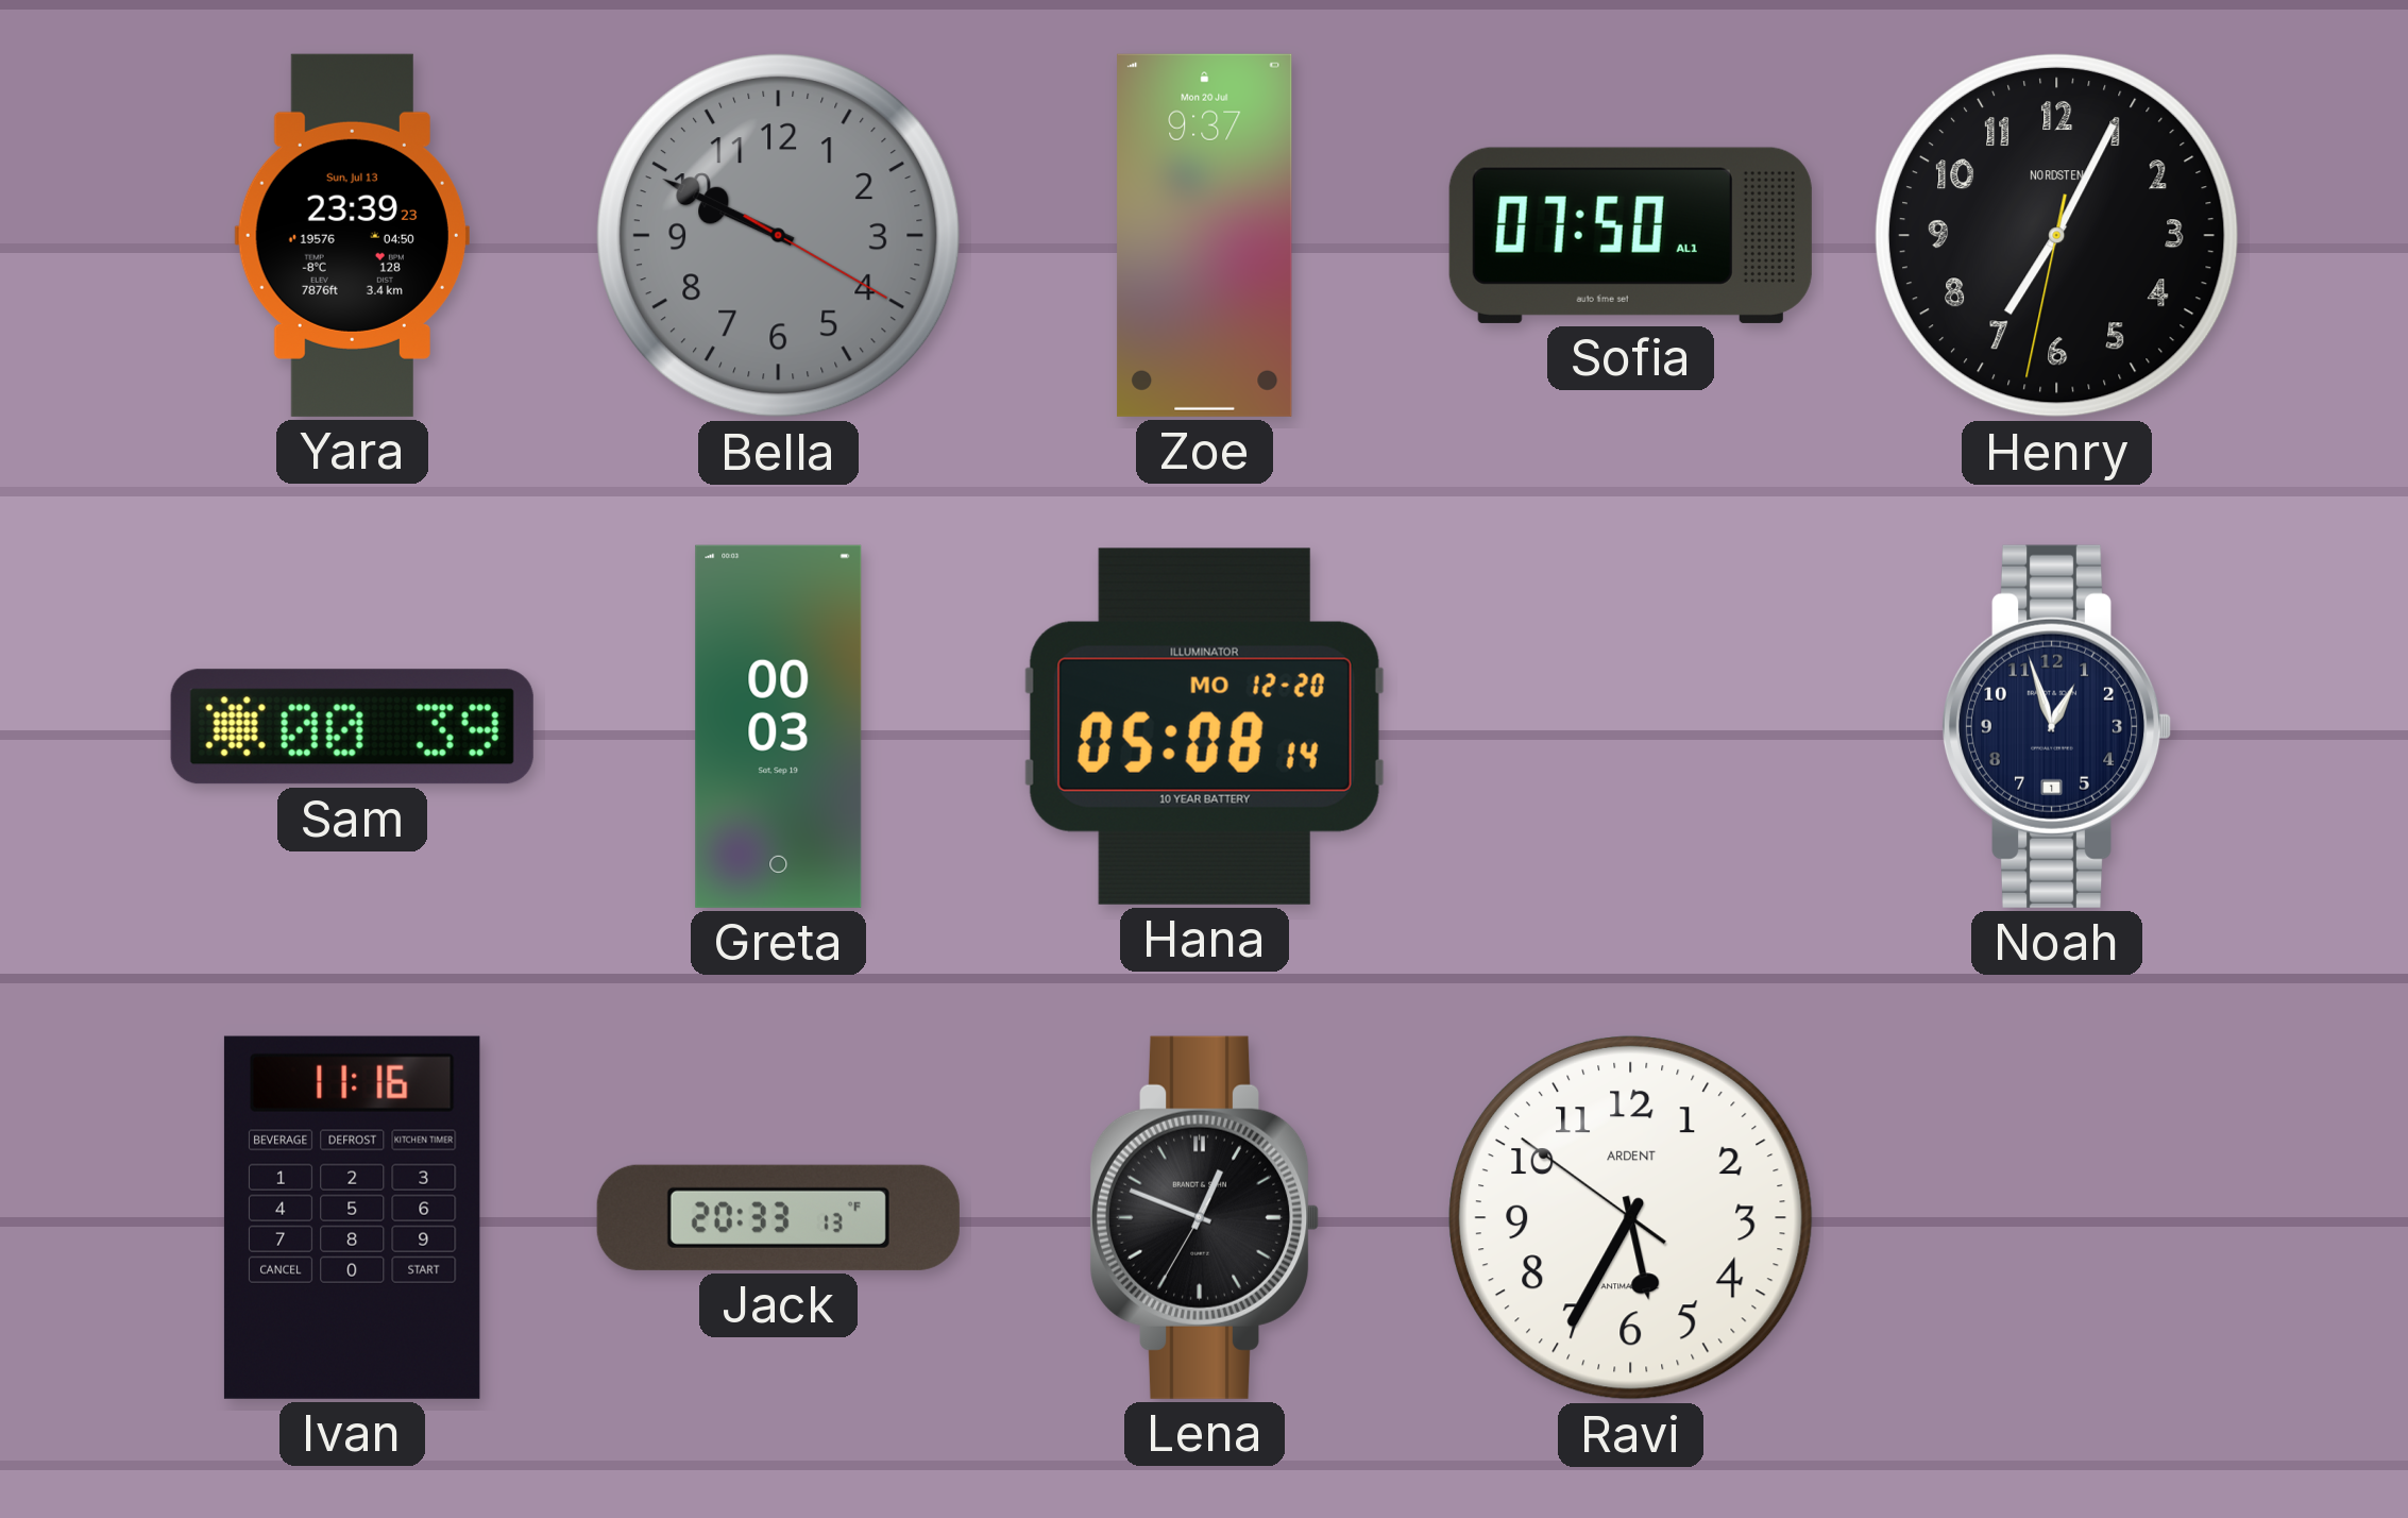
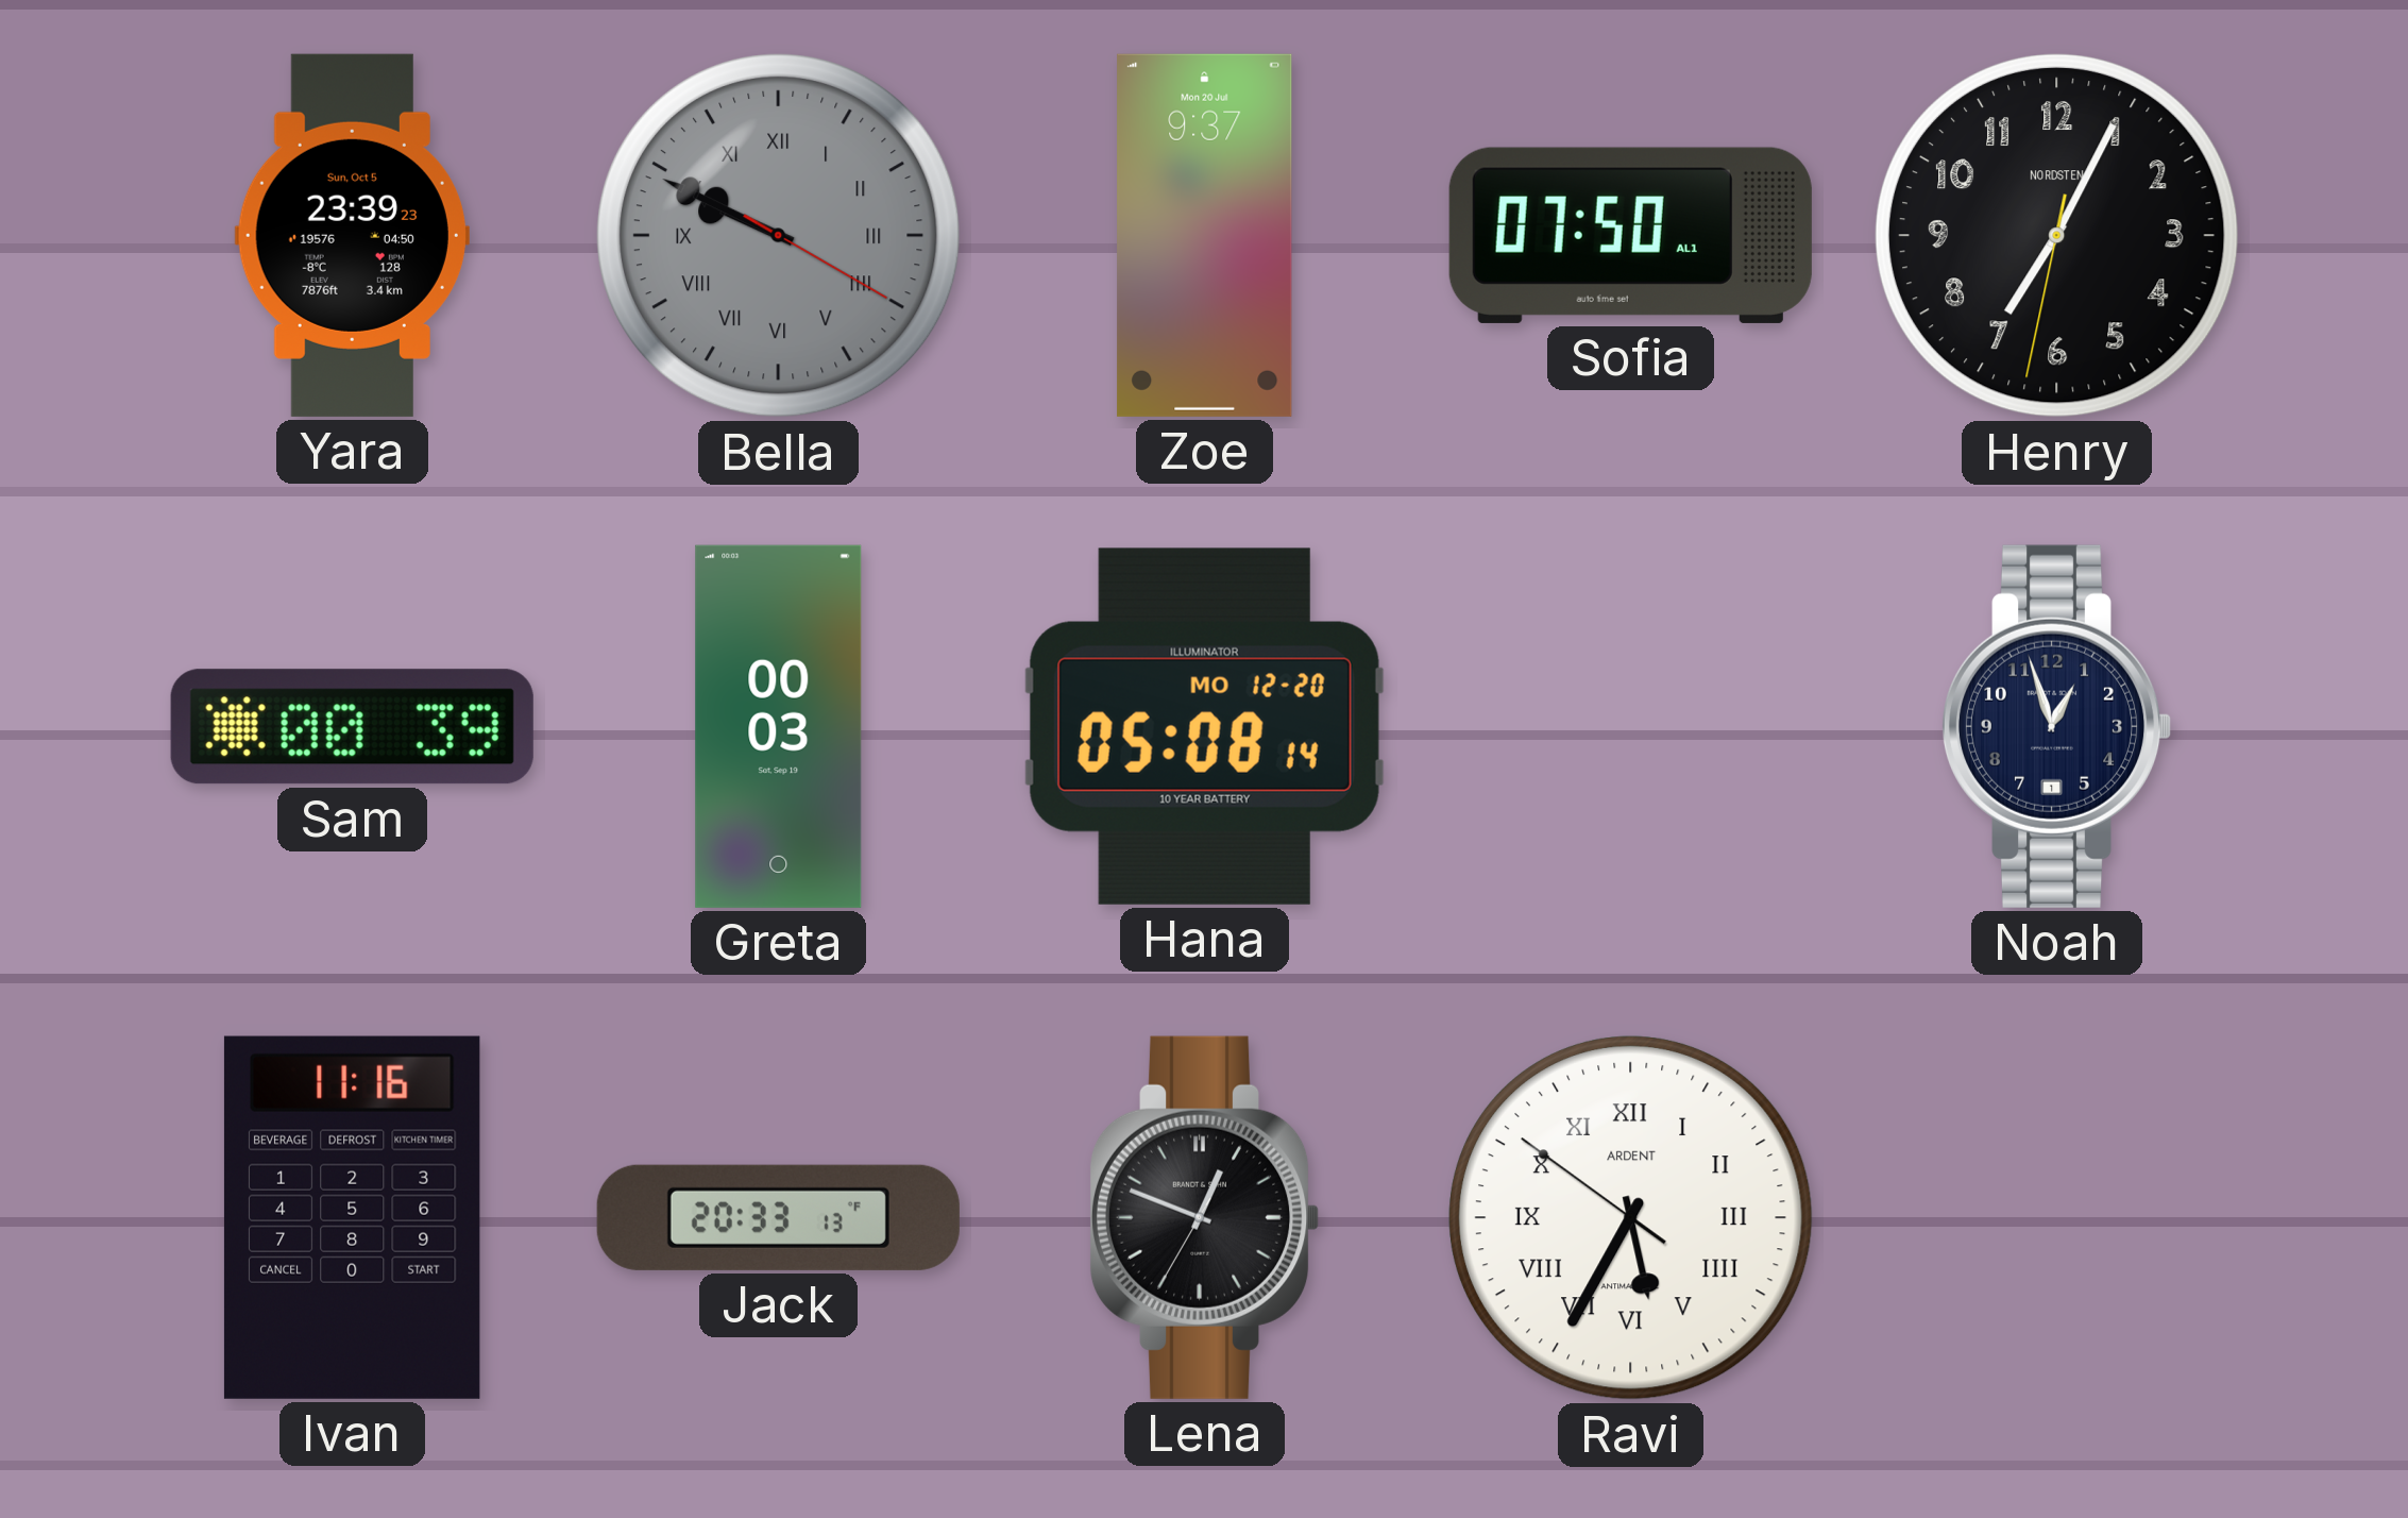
Yara date: Sun, Jul 13 -> Sun, Oct 5
Bella numerals: Arabic -> Roman
Ravi numerals: Arabic -> Roman
